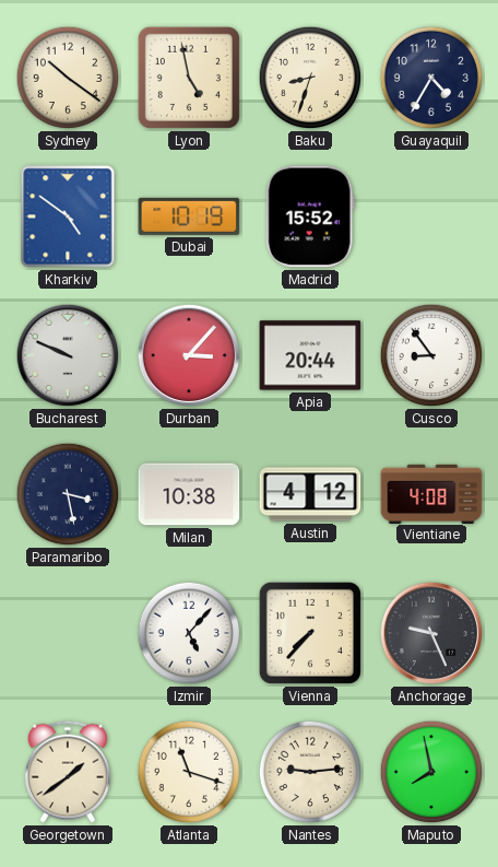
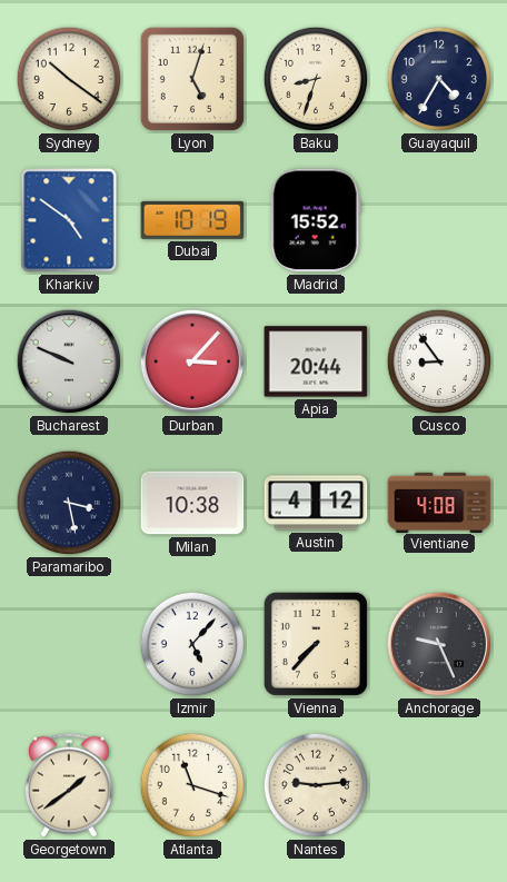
Lyon: 4:58 -> 5:03
Maputo: 7:58 -> none
